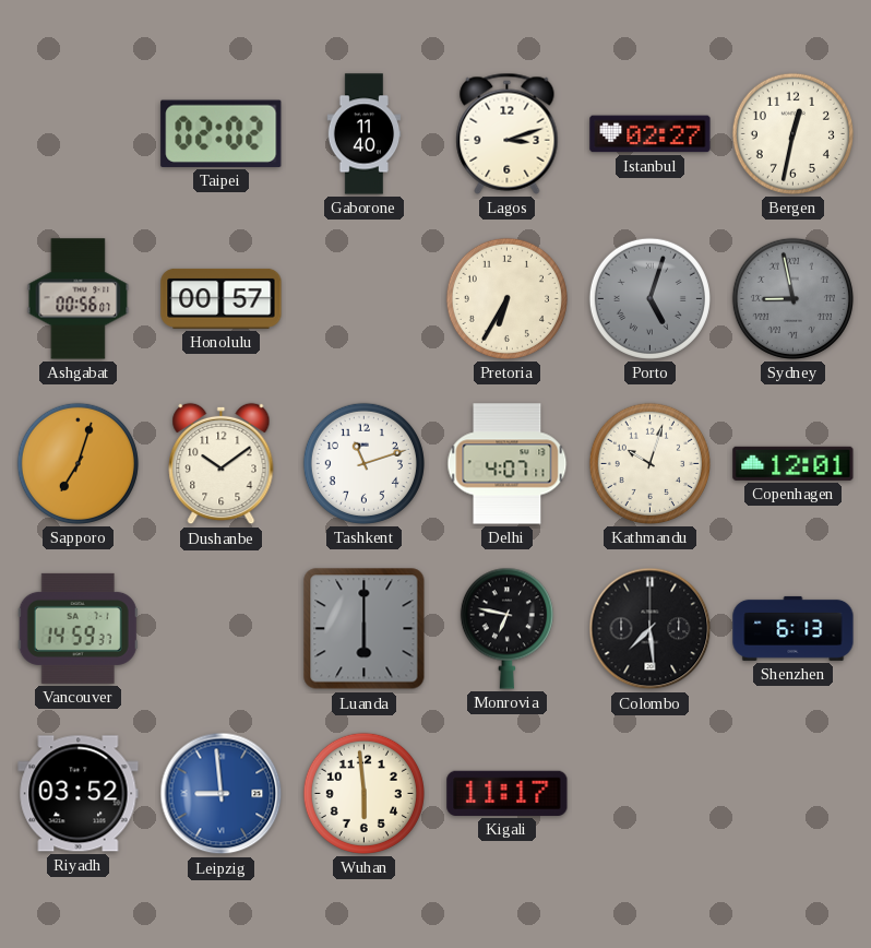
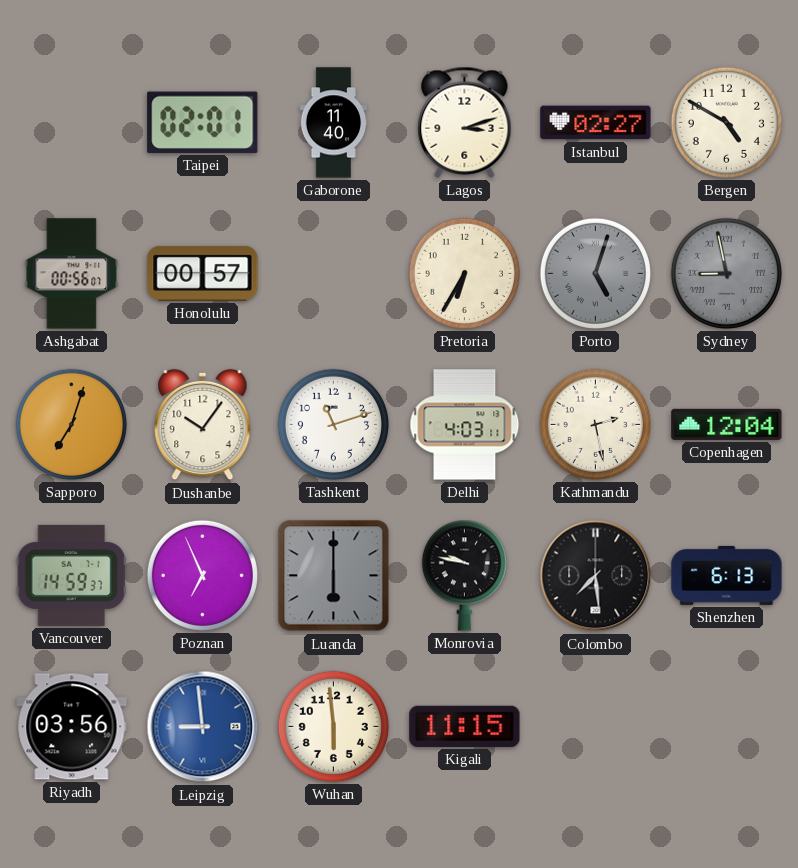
Taipei: 02:02 -> 02:01
Bergen: 12:32 -> 4:50
Dushanbe: 10:09 -> 10:06
Delhi: 4:07 -> 4:03
Kathmandu: 10:03 -> 2:28
Copenhagen: 12:01 -> 12:04
Poznan: none -> 6:56
Monrovia: 6:47 -> 9:47
Riyadh: 03:52 -> 03:56
Kigali: 11:17 -> 11:15
